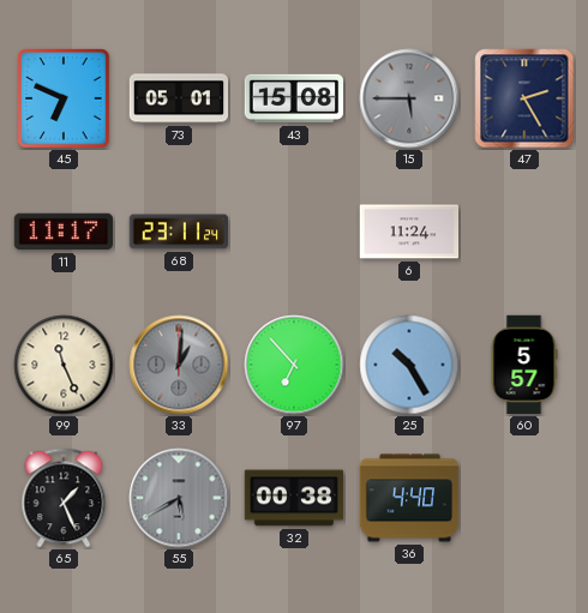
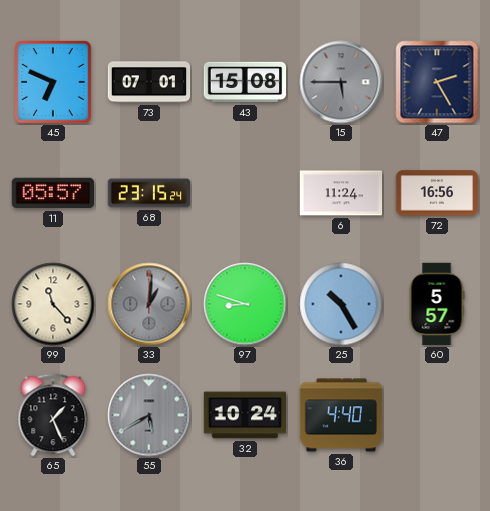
73: 05:01 -> 07:01
11: 11:17 -> 05:57
68: 23:11 -> 23:15
72: none -> 16:56
99: 11:26 -> 11:23
97: 6:53 -> 8:48
32: 00:38 -> 10:24
